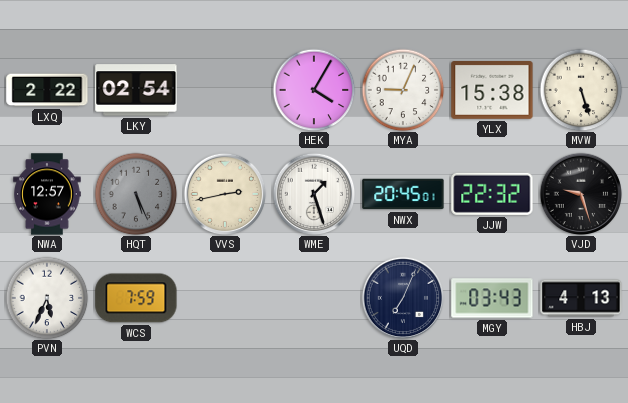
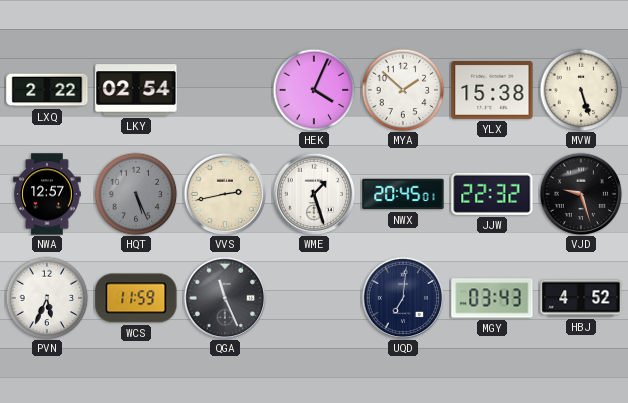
HEK: 4:05 -> 4:04
MYA: 9:04 -> 1:52
WCS: 7:59 -> 11:59
QGA: none -> 11:26
UQD: 7:04 -> 7:01
HBJ: 4:13 -> 4:52
